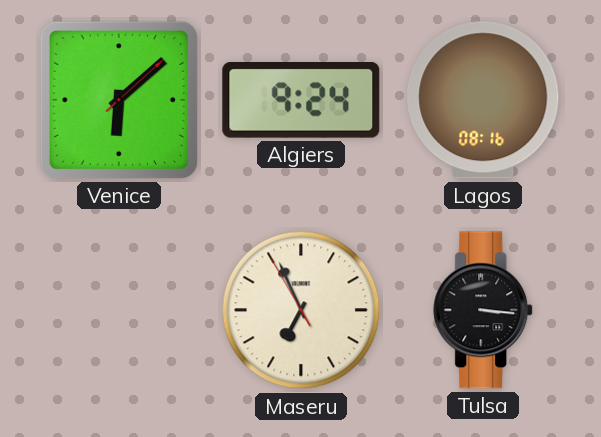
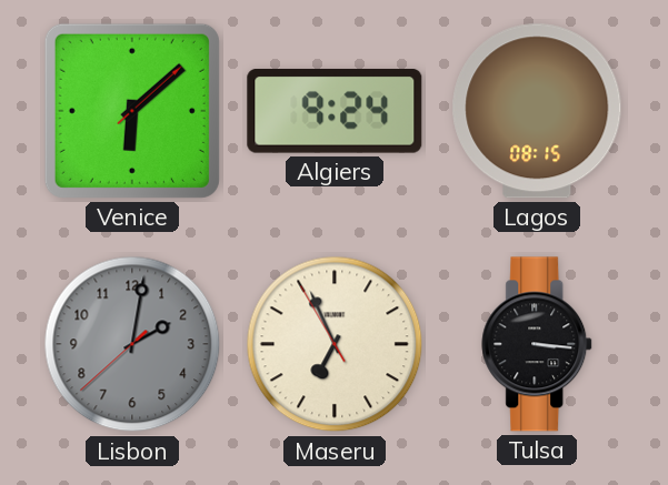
Lagos: 08:16 -> 08:15
Lisbon: none -> 2:01
